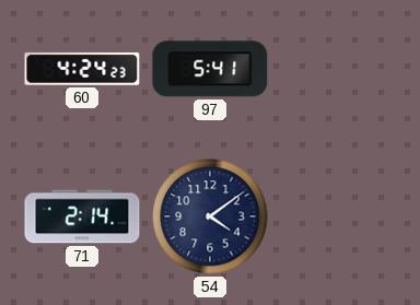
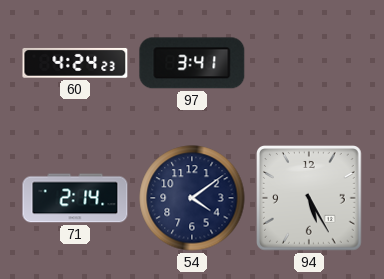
97: 5:41 -> 3:41
94: none -> 5:25
